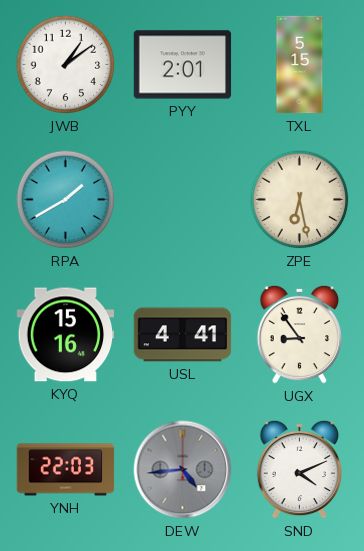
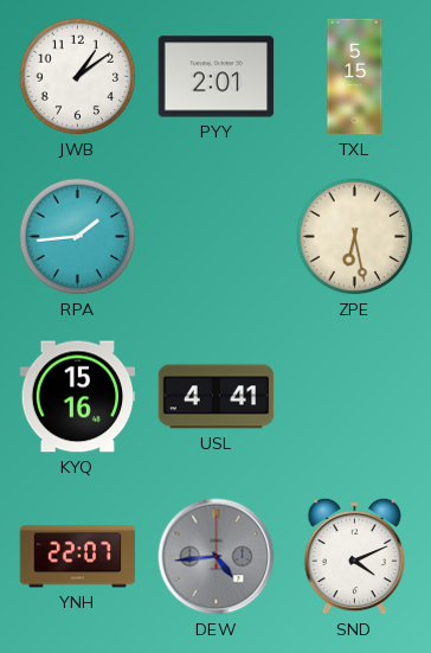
RPA: 1:40 -> 1:44
UGX: 8:54 -> none
YNH: 22:03 -> 22:07
